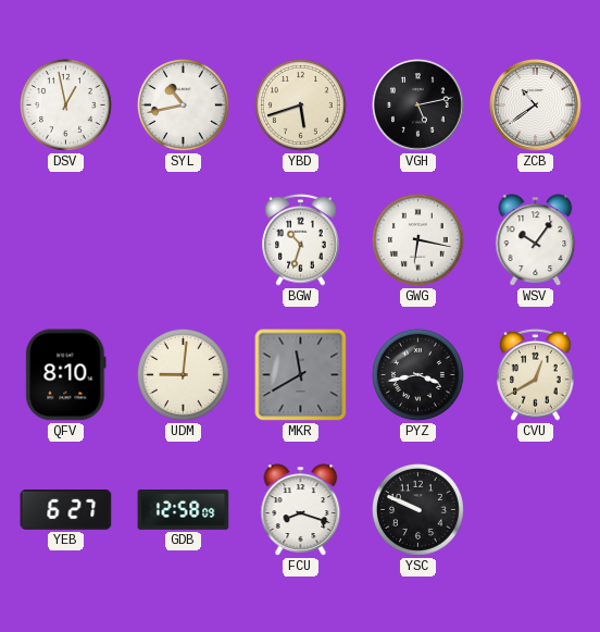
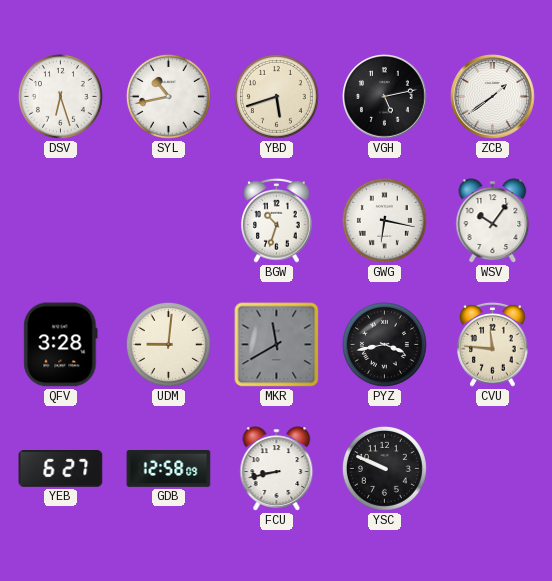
DSV: 12:58 -> 6:27
ZCB: 10:39 -> 1:39
QFV: 8:10 -> 3:28
CVU: 12:40 -> 11:46
FCU: 8:18 -> 8:43
